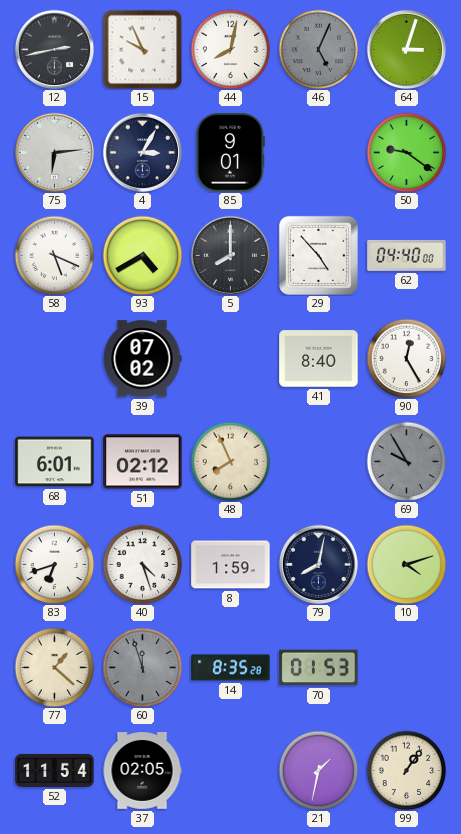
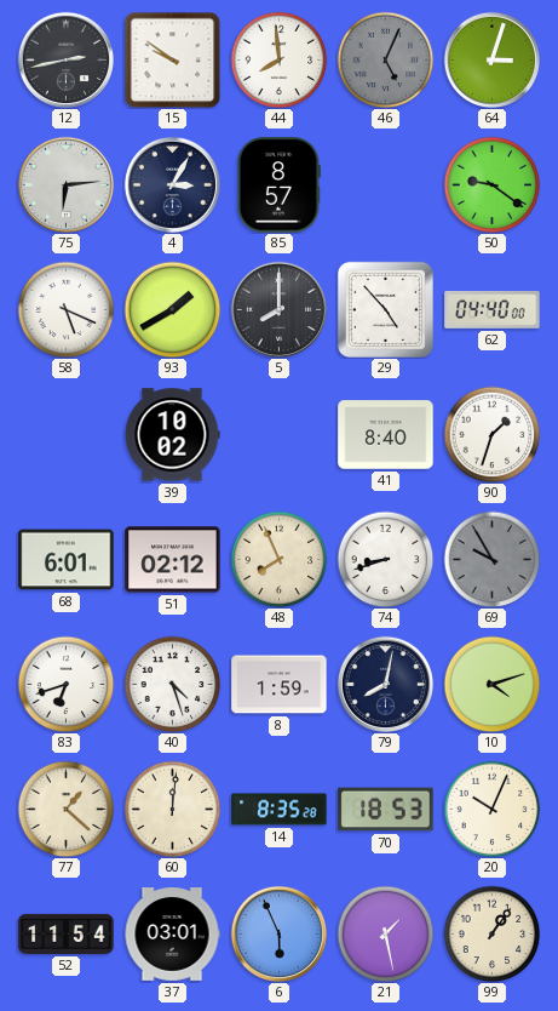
15: 9:56 -> 9:51
44: 8:02 -> 7:59
85: 9:01 -> 8:57
93: 4:40 -> 1:40
39: 07:02 -> 10:02
90: 12:25 -> 1:33
74: none -> 8:42
60: 11:57 -> 12:01
60 dial: grey -> cream
70: 01:53 -> 18:53
20: none -> 10:04
37: 02:05 -> 03:01
6: none -> 5:56
21: 1:32 -> 1:28
